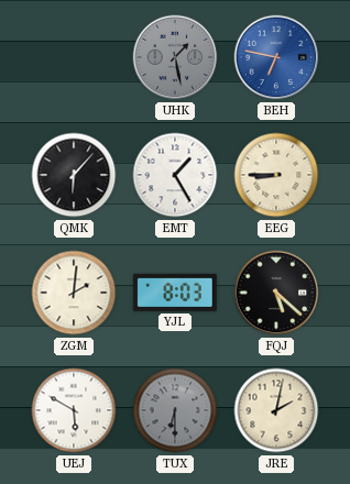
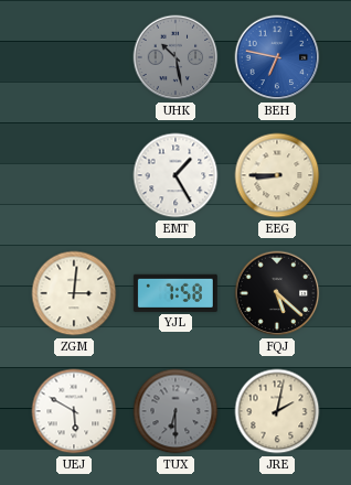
UHK: 1:28 -> 10:28
QMK: 6:07 -> none
ZGM: 2:01 -> 3:01
YJL: 8:03 -> 7:58
